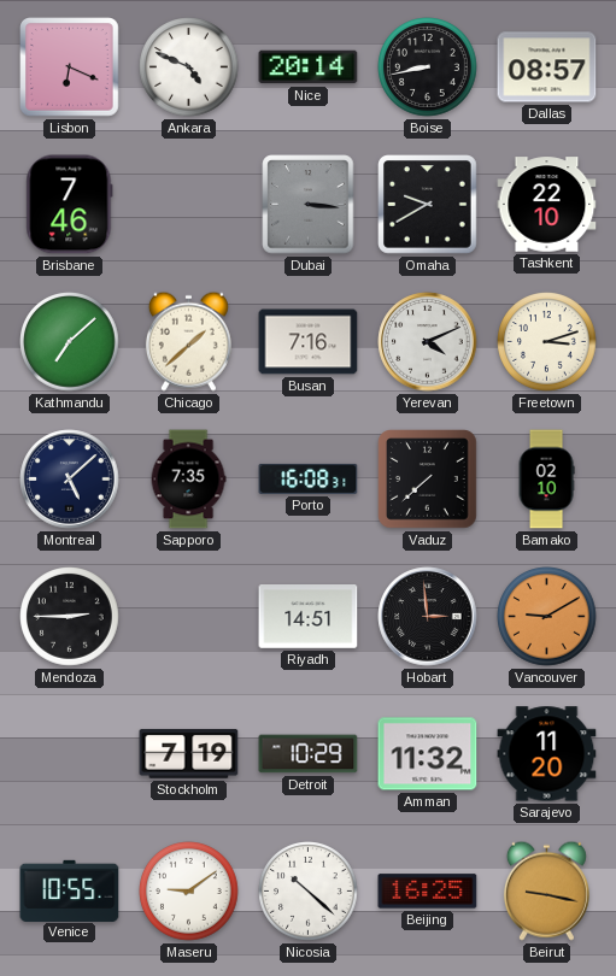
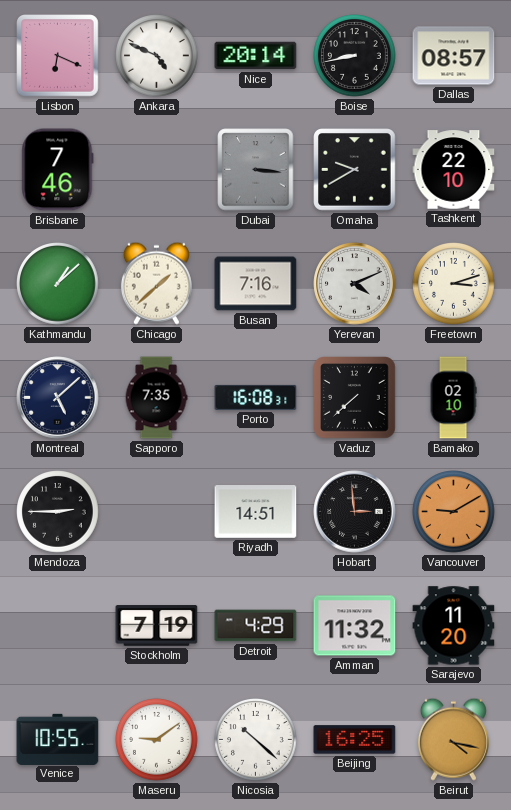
Kathmandu: 7:08 -> 1:08
Detroit: 10:29 -> 4:29
Beirut: 9:17 -> 4:17
